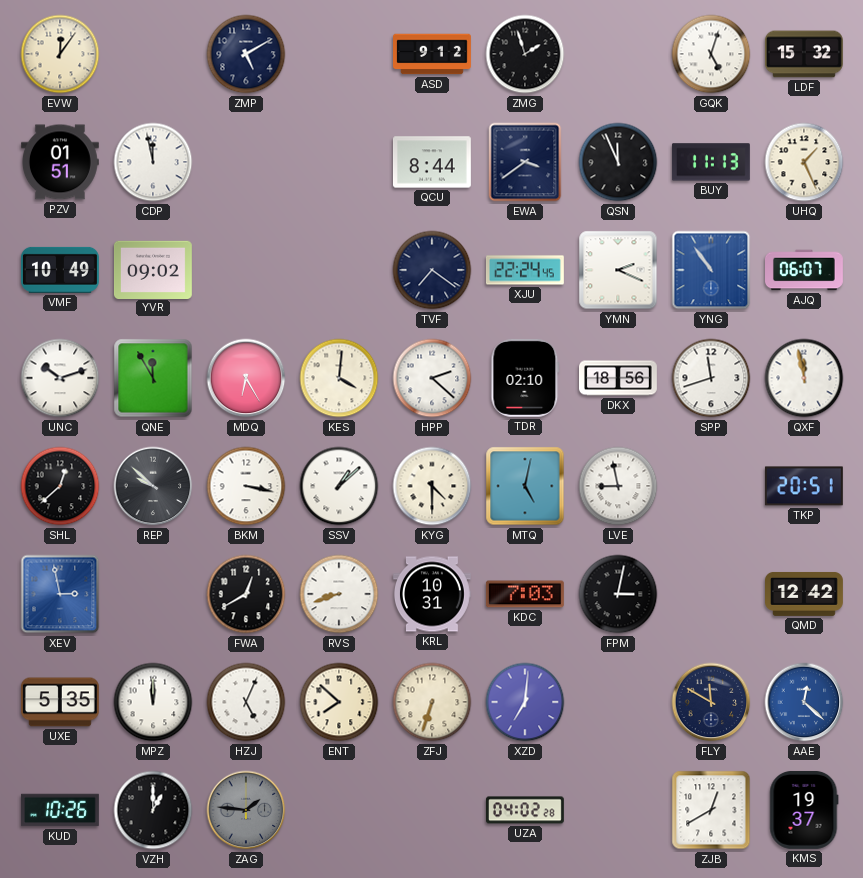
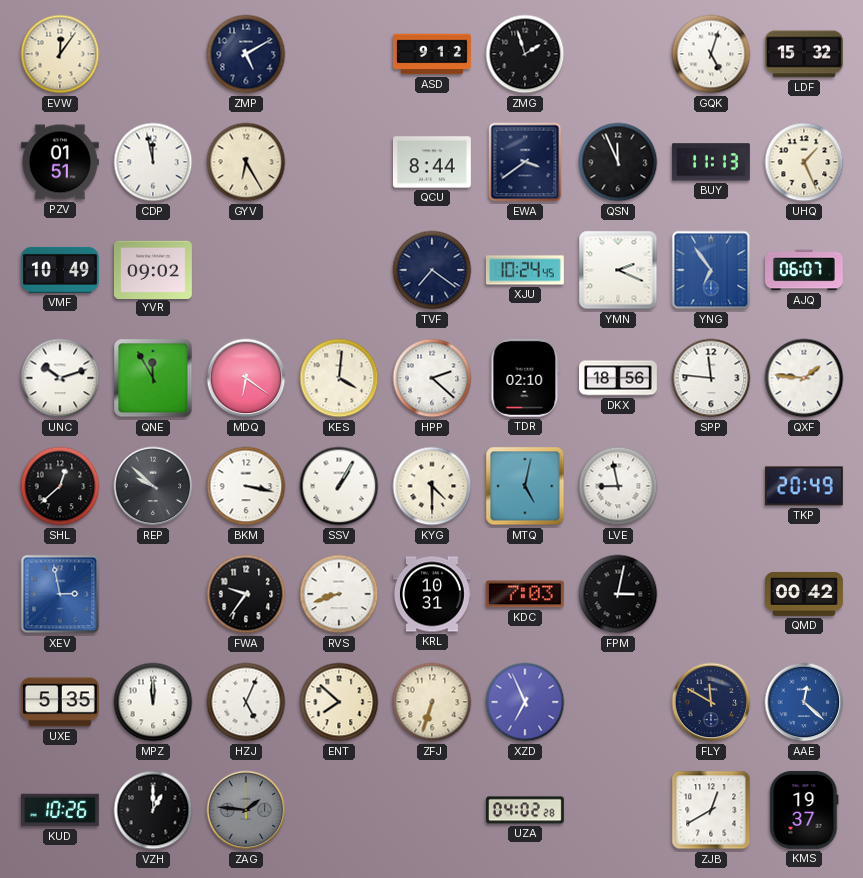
GYV: none -> 6:25
XJU: 22:24 -> 10:24
YNG: 10:54 -> 6:54
MDQ: 6:25 -> 6:21
SPP: 11:42 -> 11:46
QXF: 11:58 -> 1:46
SSV: 1:08 -> 1:05
TKP: 20:51 -> 20:49
FWA: 12:40 -> 9:36
QMD: 12:42 -> 00:42
XZD: 7:01 -> 6:56
